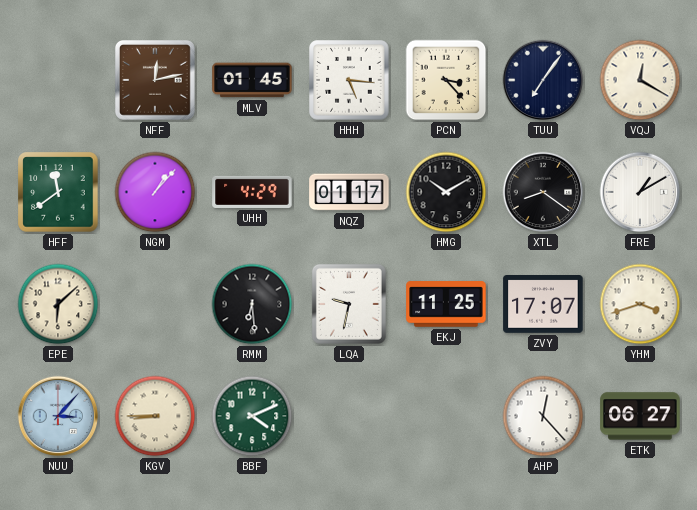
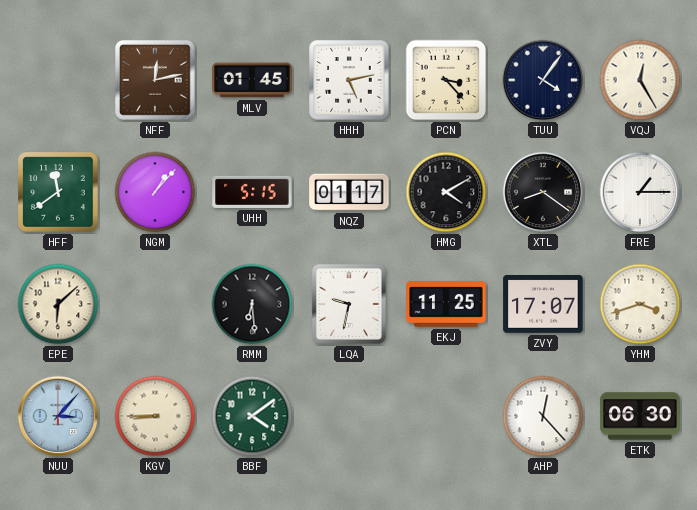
HHH: 5:16 -> 5:13
TUU: 7:06 -> 4:06
VQJ: 12:20 -> 12:25
UHH: 4:29 -> 5:15
HMG: 10:10 -> 4:10
FRE: 1:10 -> 1:15
BBF: 4:11 -> 4:09
ETK: 06:27 -> 06:30
